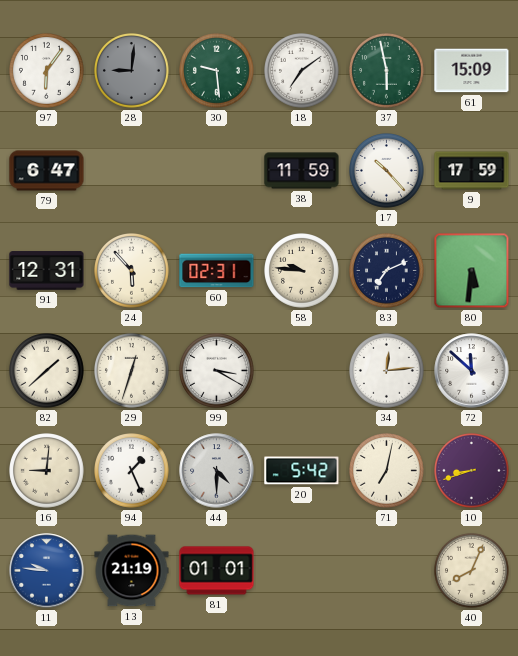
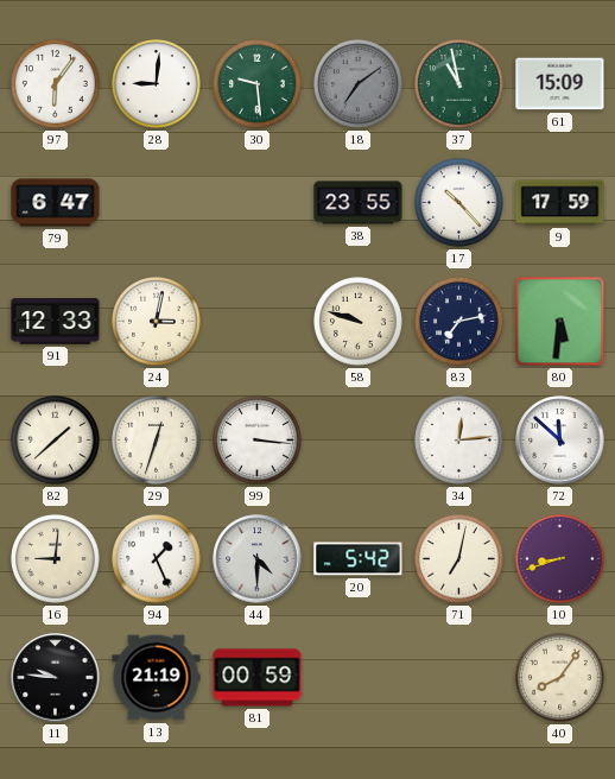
28 dial: grey -> white
18 dial: white -> grey
37: 5:58 -> 10:58
38: 11:59 -> 23:55
91: 12:31 -> 12:33
24: 5:53 -> 3:02
60: 02:31 -> none
58: 9:46 -> 9:48
83: 7:11 -> 7:13
99: 3:20 -> 3:16
11 dial: blue -> black
81: 01:01 -> 00:59
40: 8:04 -> 8:06
